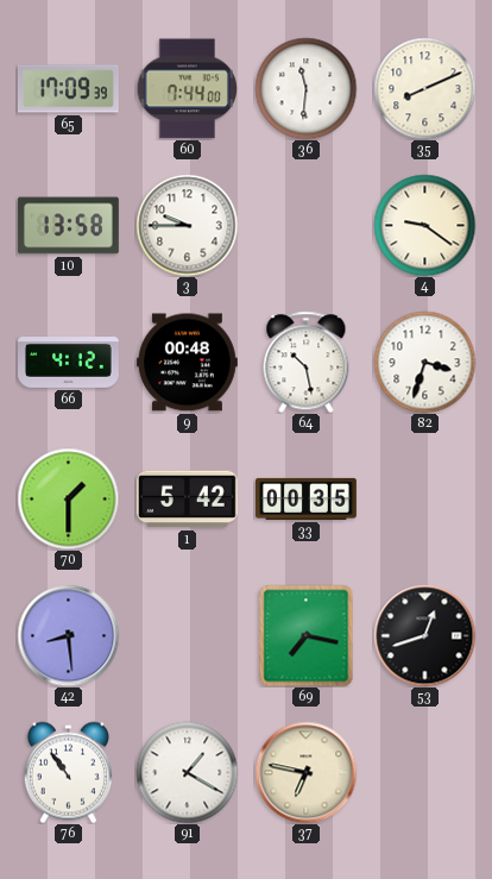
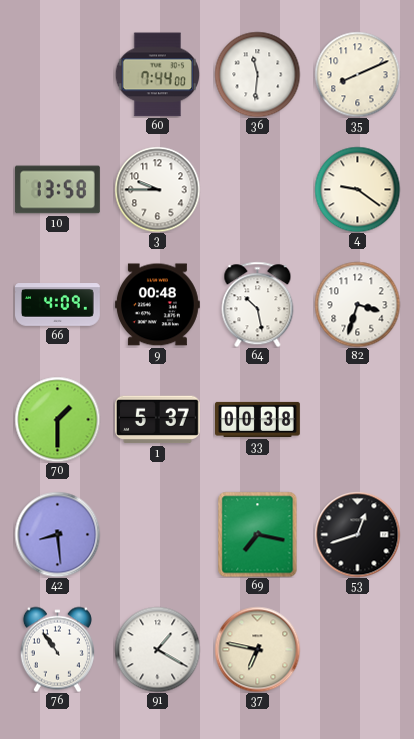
65: 17:09 -> none
66: 4:12 -> 4:09
1: 5:42 -> 5:37
33: 00:35 -> 00:38
